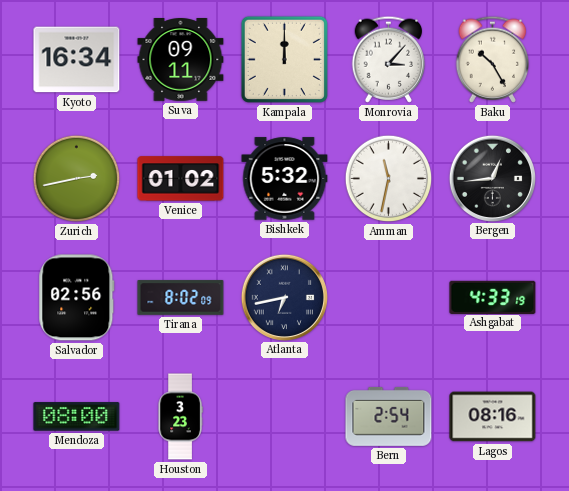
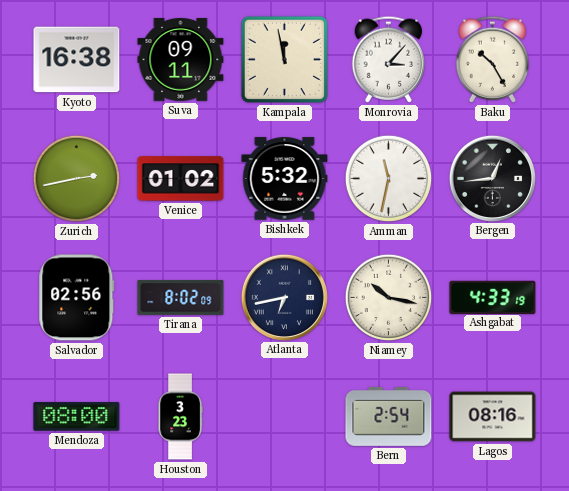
Kyoto: 16:34 -> 16:38
Kampala: 12:00 -> 11:58
Niamey: none -> 10:17
